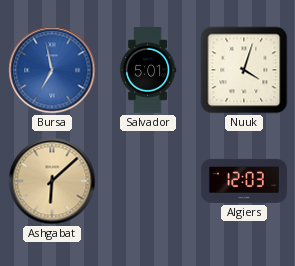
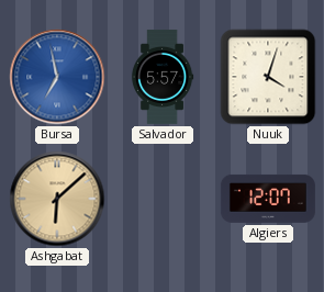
Salvador: 5:01 -> 5:57
Algiers: 12:03 -> 12:07
